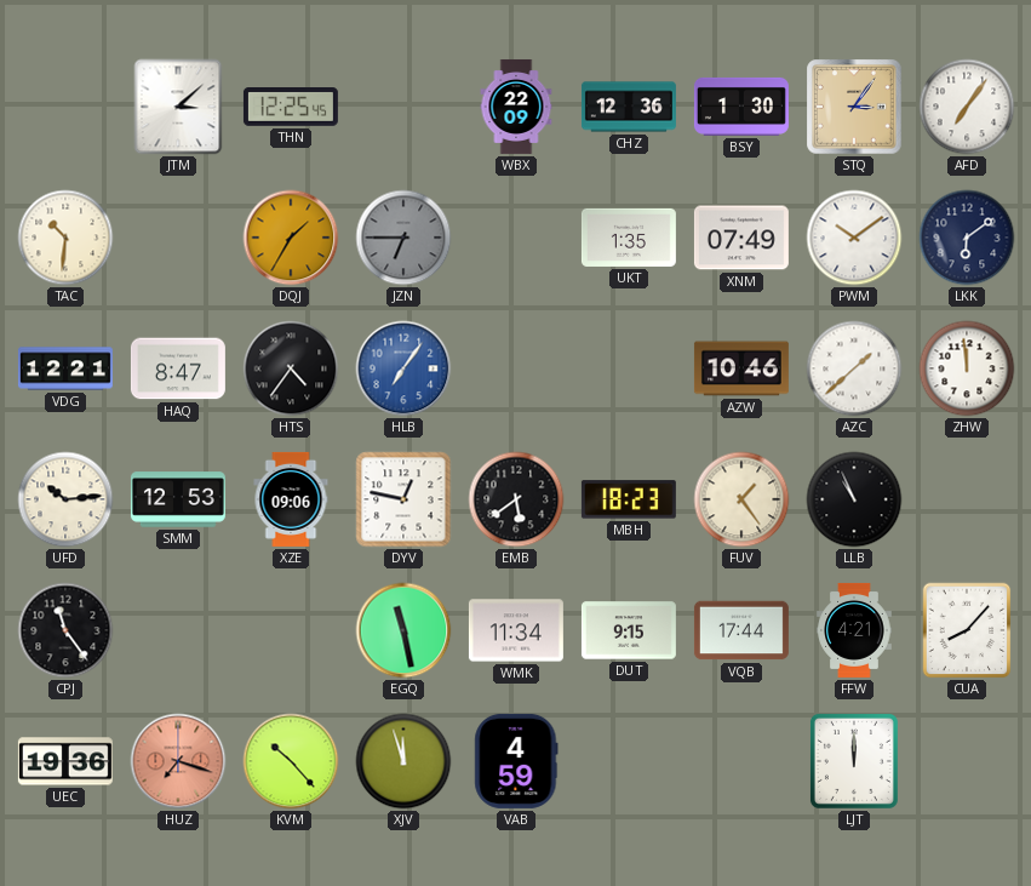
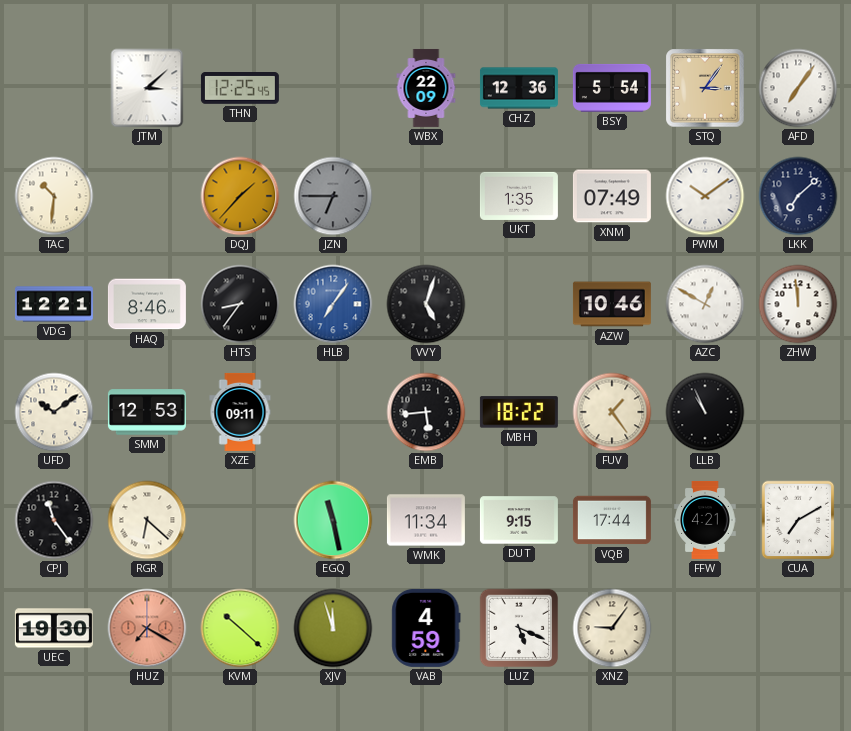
BSY: 1:30 -> 5:54
DQJ: 1:35 -> 1:37
LKK: 6:09 -> 7:08
HAQ: 8:47 -> 8:46
HTS: 4:36 -> 8:36
VVY: none -> 5:03
AZC: 1:38 -> 12:50
UFD: 10:14 -> 10:09
XZE: 09:06 -> 09:11
DYV: 12:47 -> none
EMB: 5:39 -> 5:44
MBH: 18:23 -> 18:22
RGR: none -> 6:22
CUA: 8:07 -> 7:10
UEC: 19:36 -> 19:30
HUZ: 7:18 -> 7:20
KVM: 10:23 -> 10:22
LUZ: none -> 5:19
XNZ: none -> 9:06
LJT: 12:00 -> none
